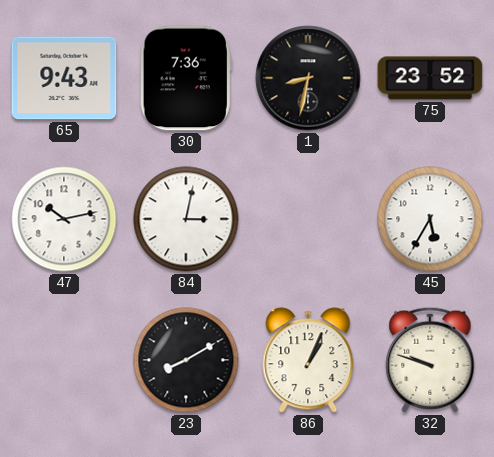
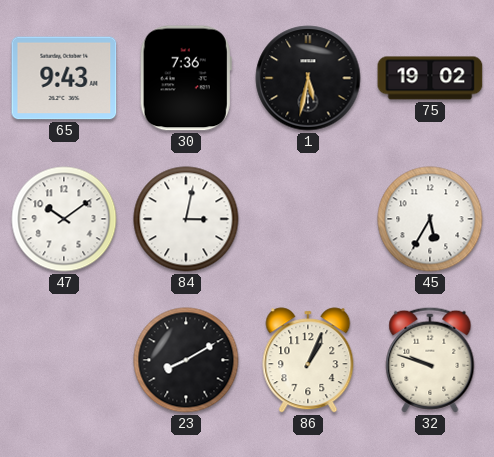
1: 8:32 -> 5:32
75: 23:52 -> 19:02
47: 10:13 -> 10:09
